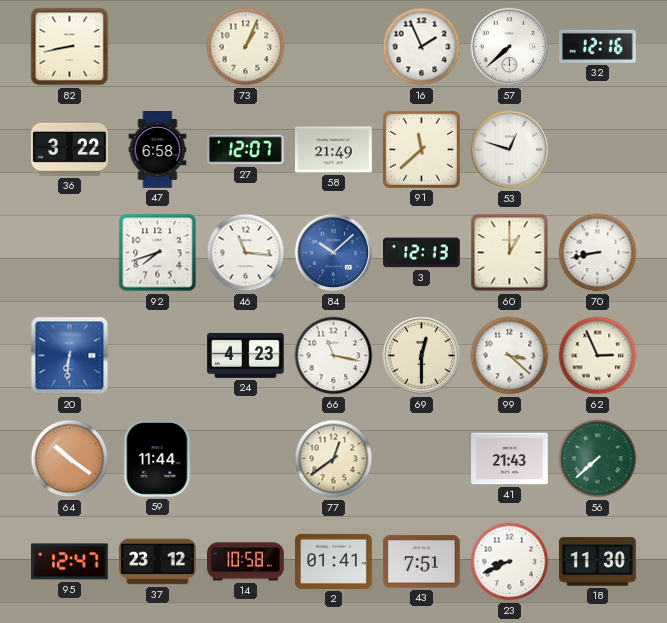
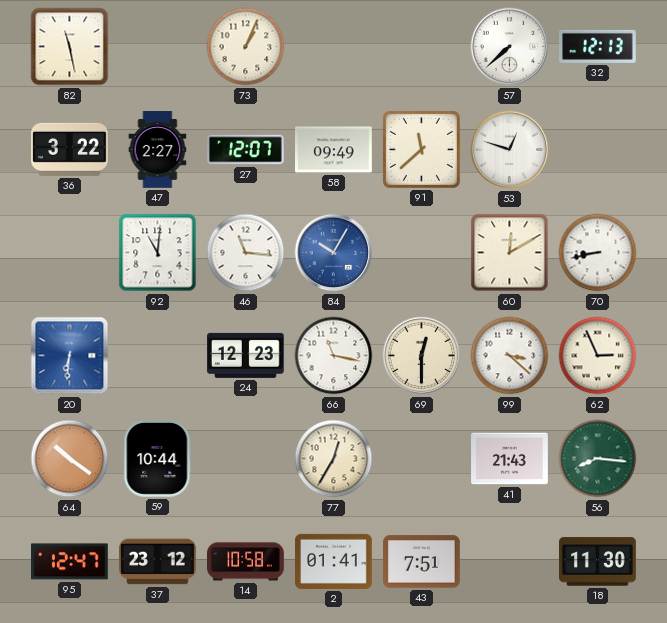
82: 8:43 -> 11:28
16: 1:56 -> none
32: 12:16 -> 12:13
47: 6:58 -> 2:27
58: 21:49 -> 09:49
92: 7:42 -> 11:01
84: 10:08 -> 10:05
3: 12:13 -> none
60: 1:00 -> 12:10
24: 4:23 -> 12:23
59: 11:44 -> 10:44
77: 12:39 -> 12:35
56: 7:38 -> 8:16
23: 8:41 -> none
